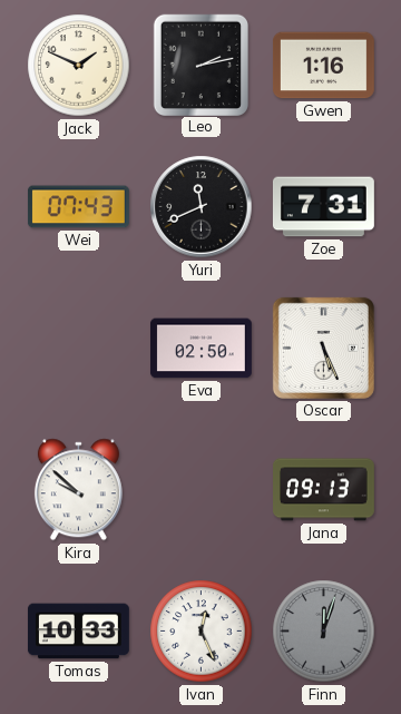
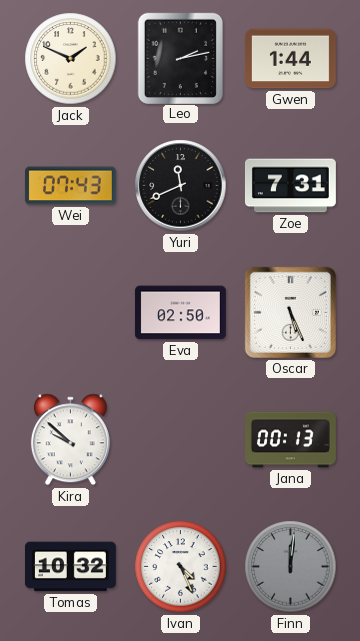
Gwen: 1:16 -> 1:44
Jana: 09:13 -> 00:13
Tomas: 10:33 -> 10:32
Ivan: 12:26 -> 4:26
Finn: 12:03 -> 12:01
